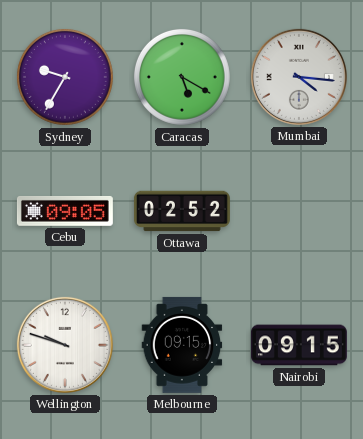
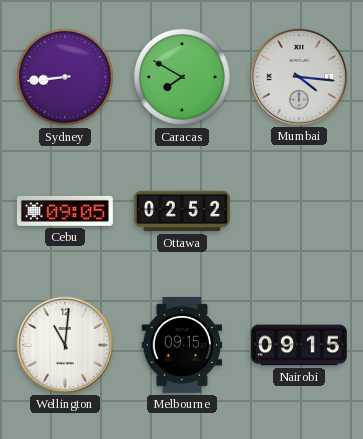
Sydney: 9:35 -> 8:44
Caracas: 5:20 -> 7:50
Wellington: 9:48 -> 11:01
